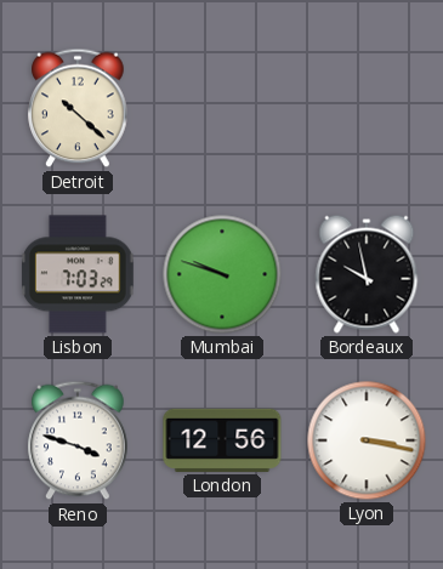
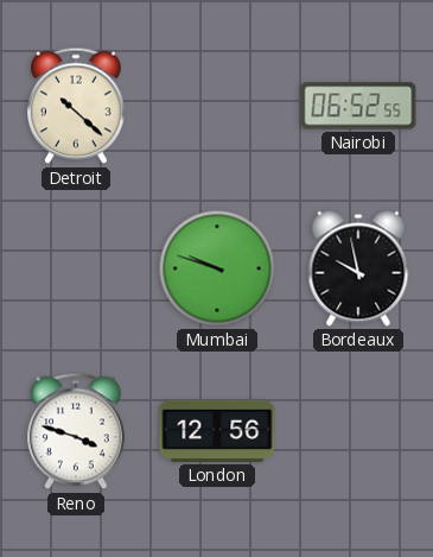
Nairobi: none -> 06:52
Lisbon: 7:03 -> none
Lyon: 3:17 -> none
